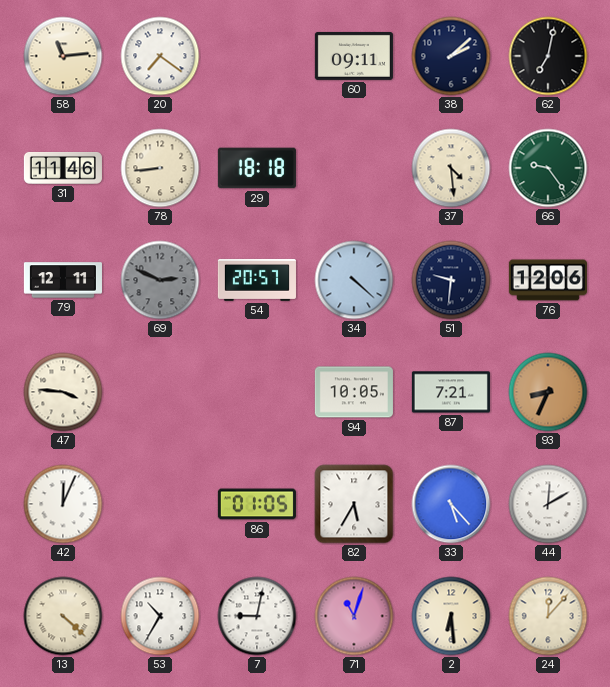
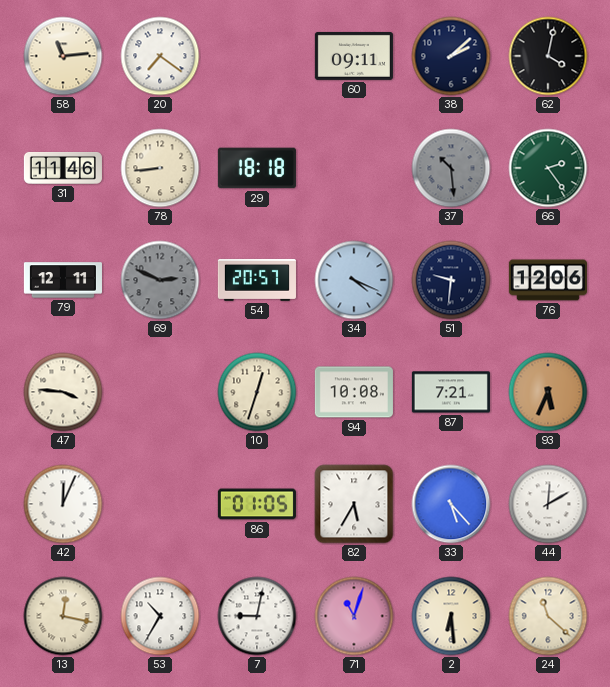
62: 7:02 -> 4:02
37: 4:29 -> 10:29
37 dial: cream -> grey
66: 9:24 -> 2:24
34: 4:22 -> 4:19
10: none -> 12:33
94: 10:05 -> 10:08
93: 8:34 -> 5:34
13: 4:22 -> 12:17
24: 12:07 -> 11:22
